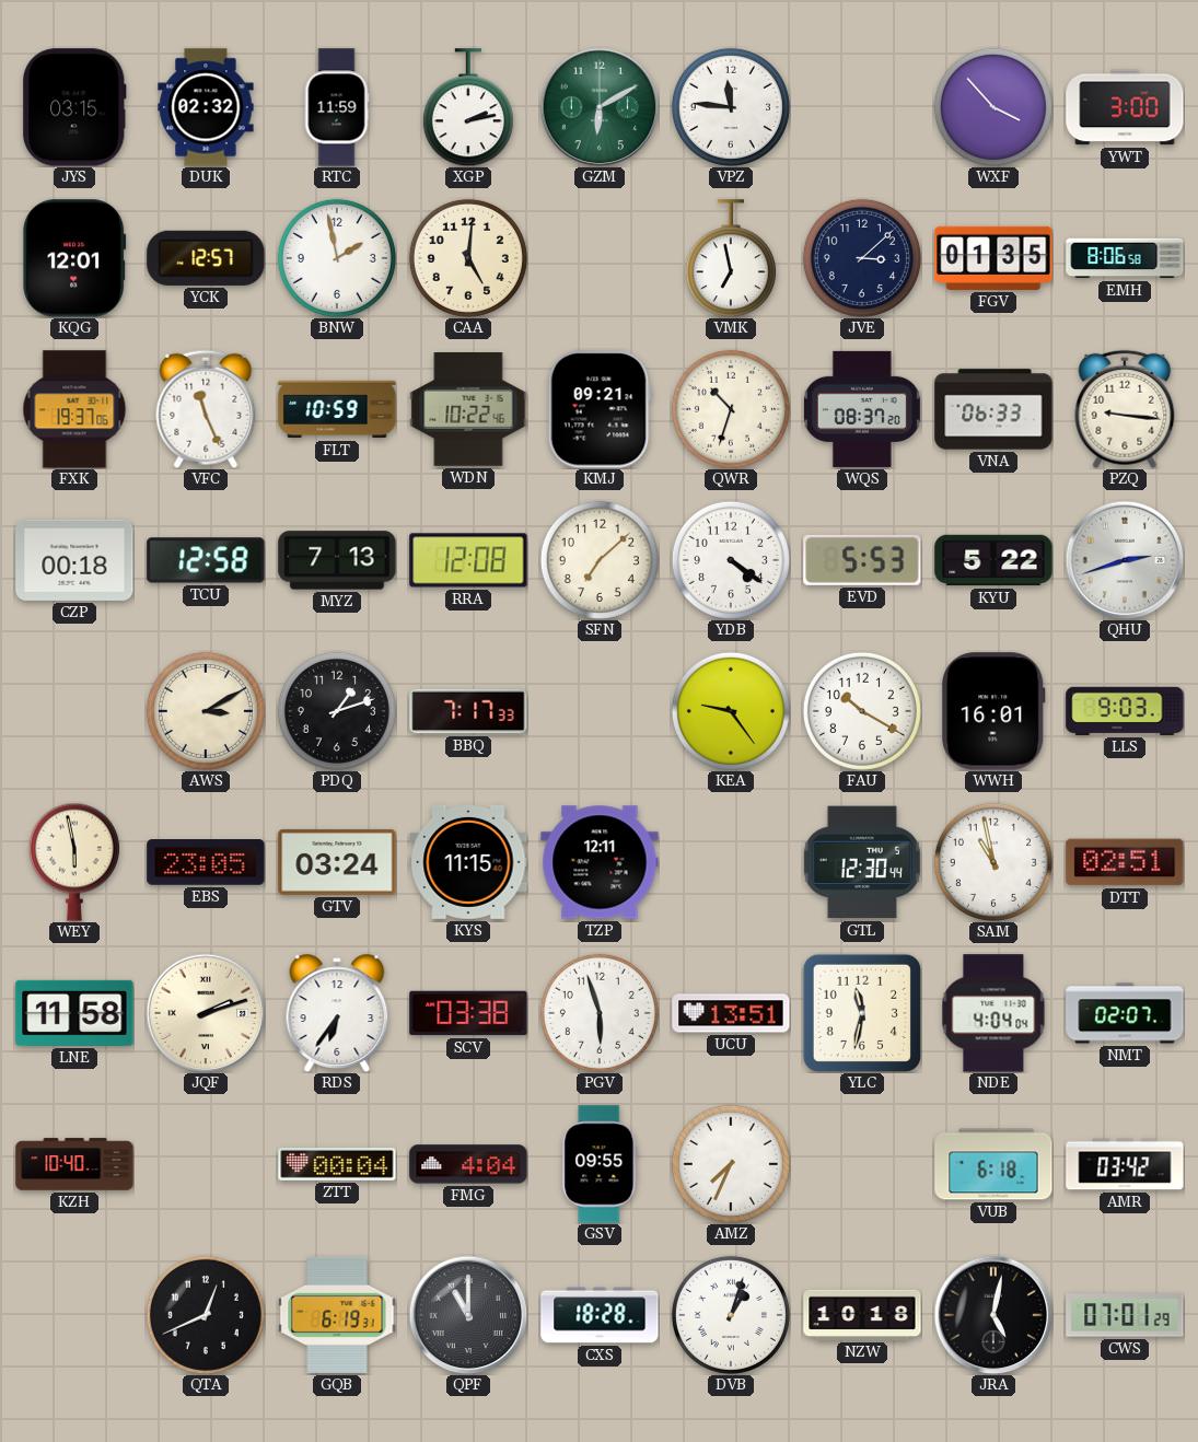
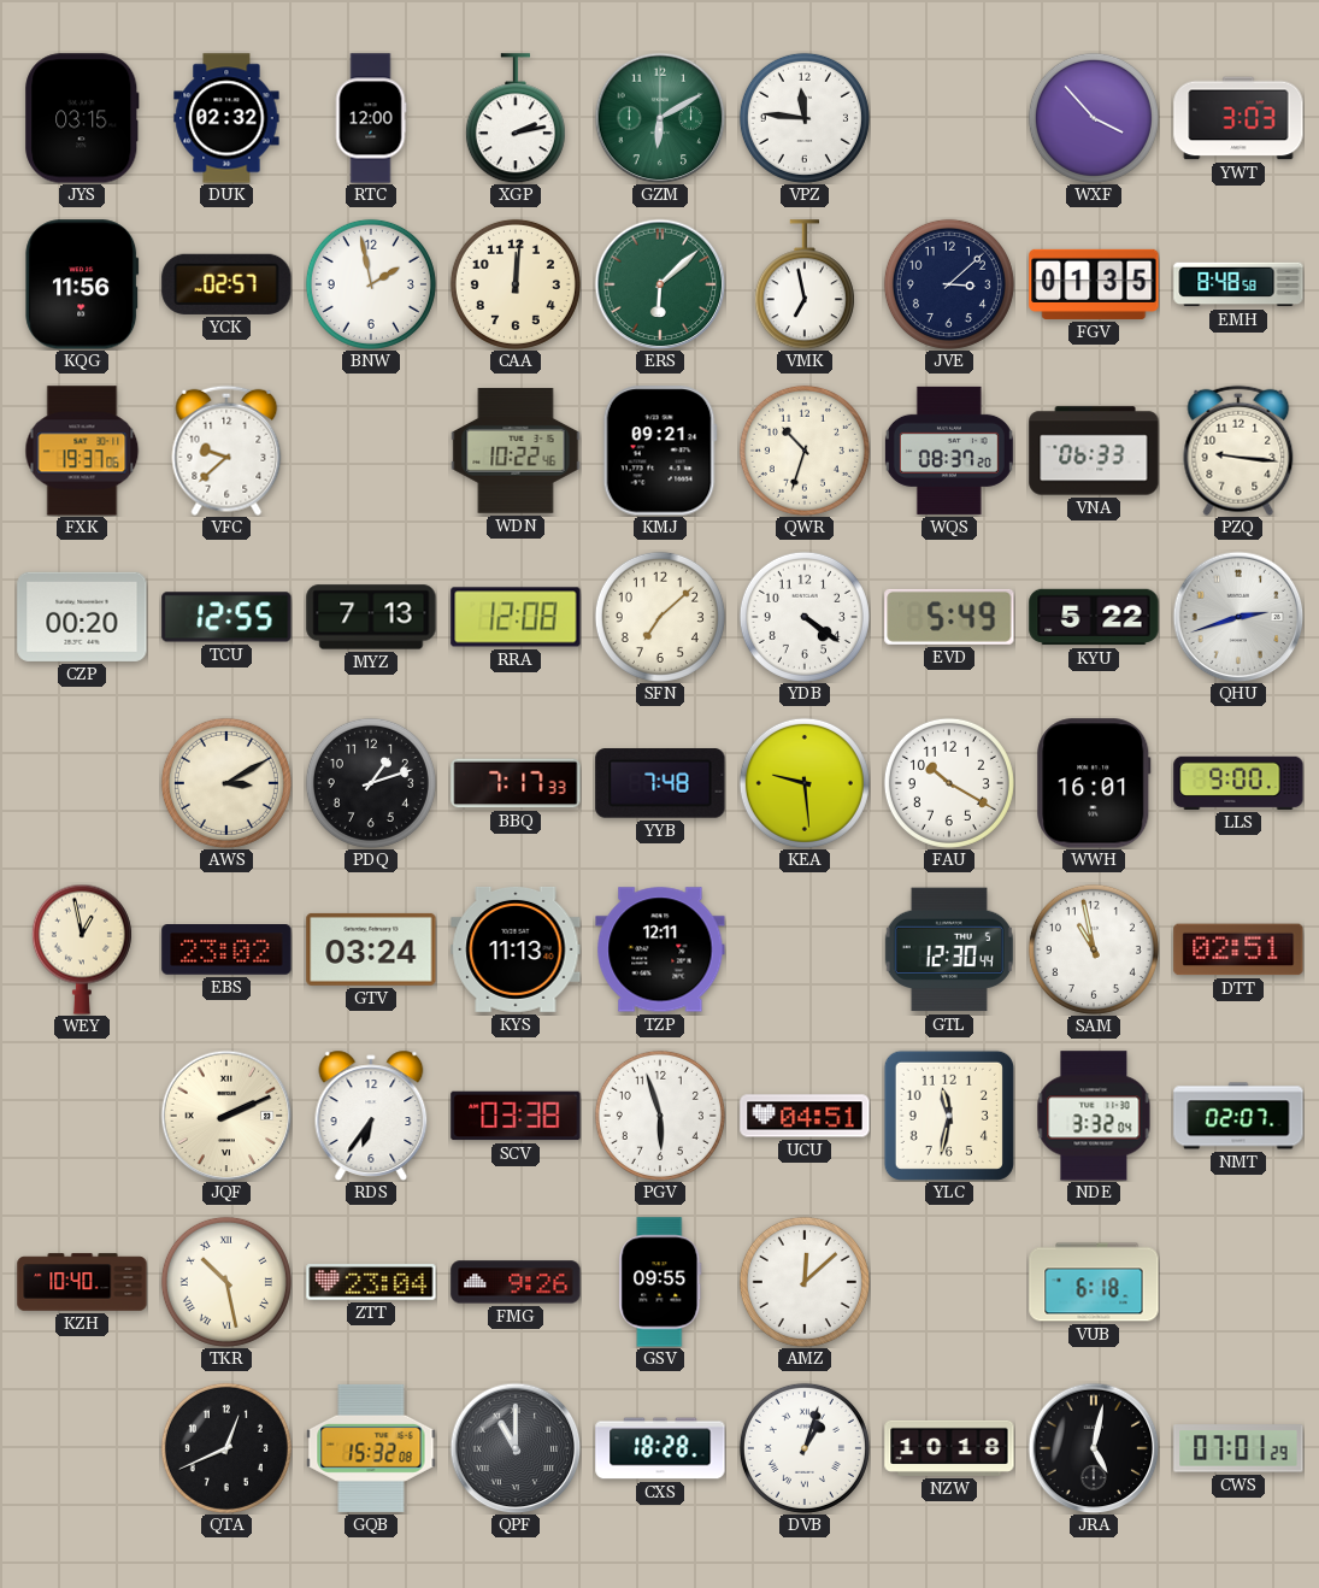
RTC: 11:59 -> 12:00
YWT: 3:00 -> 3:03
KQG: 12:01 -> 11:56
YCK: 12:57 -> 02:57
CAA: 5:01 -> 12:01
ERS: none -> 6:08
EMH: 8:06 -> 8:48
VFC: 11:26 -> 9:38
FLT: 10:59 -> none
CZP: 00:18 -> 00:20
TCU: 12:58 -> 12:55
EVD: 5:53 -> 5:49
YYB: none -> 7:48
KEA: 9:24 -> 9:29
LLS: 9:03 -> 9:00
WEY: 5:58 -> 12:58
EBS: 23:05 -> 23:02
KYS: 11:15 -> 11:13
LNE: 11:58 -> none
JQF: 2:12 -> 2:11
UCU: 13:51 -> 04:51
NDE: 4:04 -> 3:32
TKR: none -> 10:28
ZTT: 00:04 -> 23:04
FMG: 4:04 -> 9:26
AMZ: 7:34 -> 12:08
AMR: 03:42 -> none
GQB: 6:19 -> 15:32
